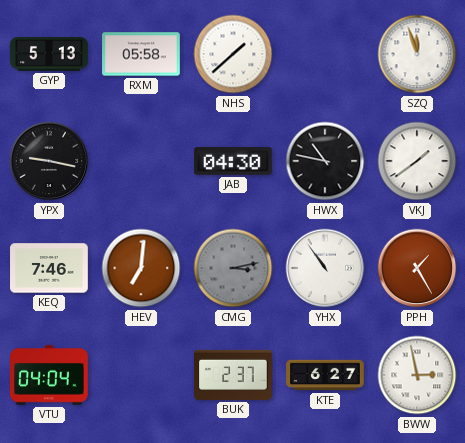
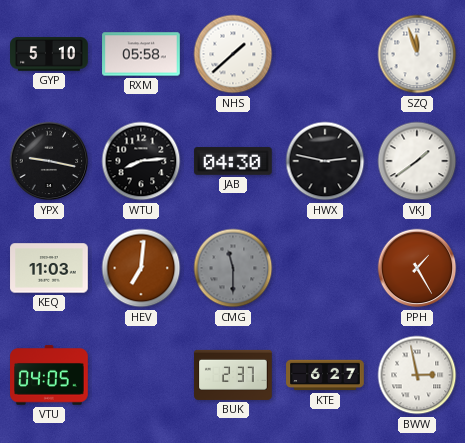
GYP: 5:13 -> 5:10
WTU: none -> 8:14
HWX: 10:47 -> 2:47
KEQ: 7:46 -> 11:03
CMG: 3:13 -> 11:30
YHX: 10:54 -> none
VTU: 04:04 -> 04:05
